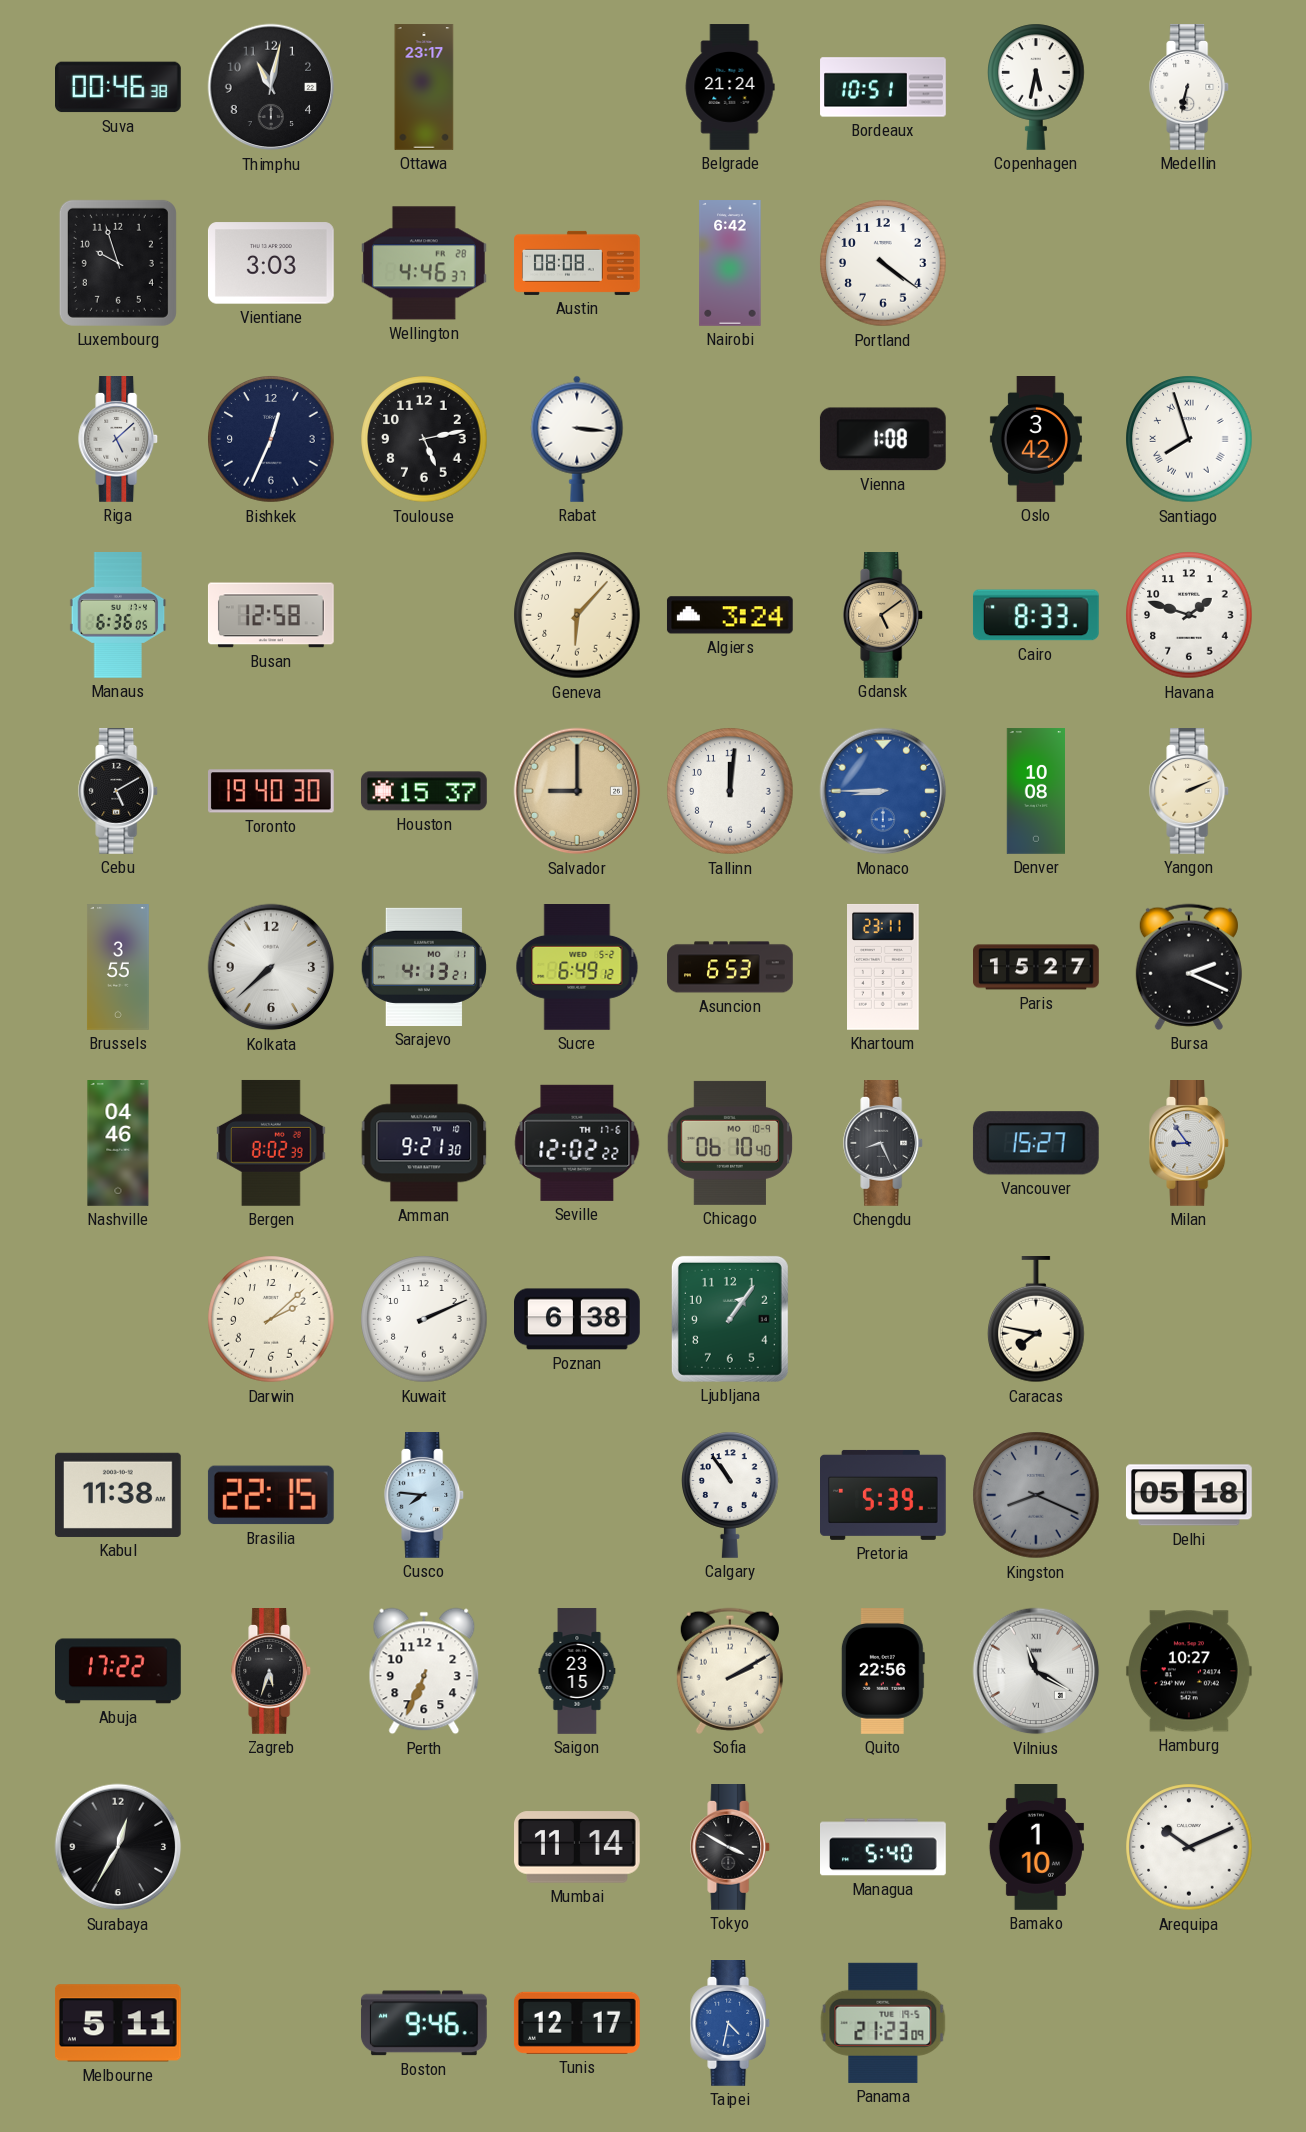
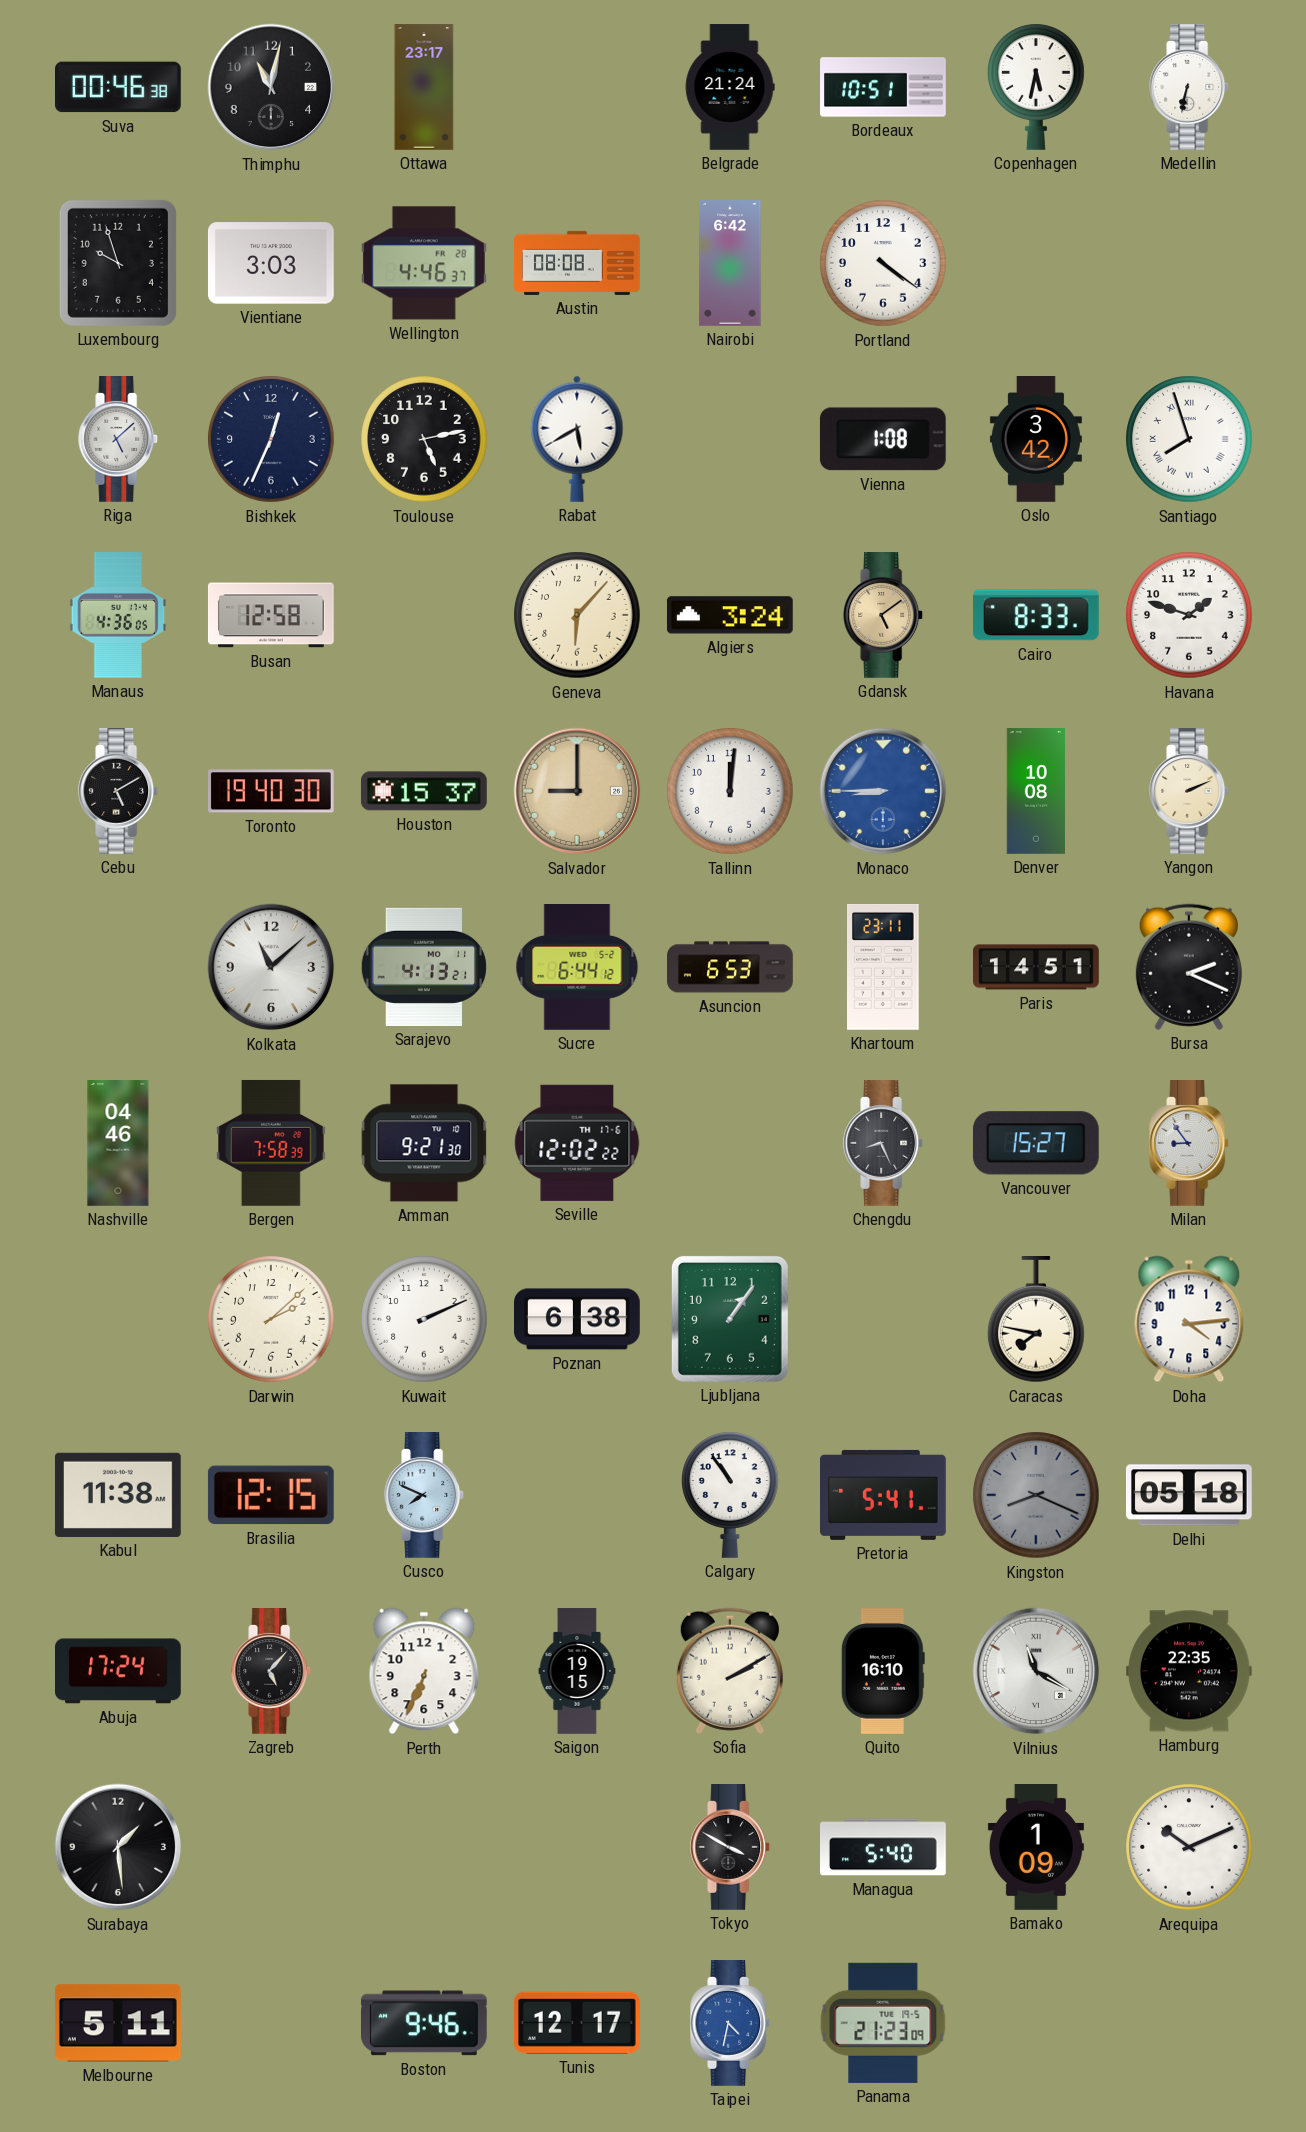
Rabat: 3:16 -> 5:40
Manaus: 6:36 -> 4:36
Brussels: 3:55 -> none
Kolkata: 7:38 -> 11:08
Sucre: 6:49 -> 6:44
Paris: 15:27 -> 14:51
Bergen: 8:02 -> 7:58
Chicago: 06:10 -> none
Doha: none -> 4:14
Brasilia: 22:15 -> 12:15
Cusco: 7:46 -> 7:49
Pretoria: 5:39 -> 5:41
Abuja: 17:22 -> 17:24
Zagreb: 5:33 -> 5:07
Saigon: 23:15 -> 19:15
Quito: 22:56 -> 16:10
Hamburg: 10:27 -> 22:35
Surabaya: 12:35 -> 1:29
Mumbai: 11:14 -> none
Bamako: 1:10 -> 1:09
